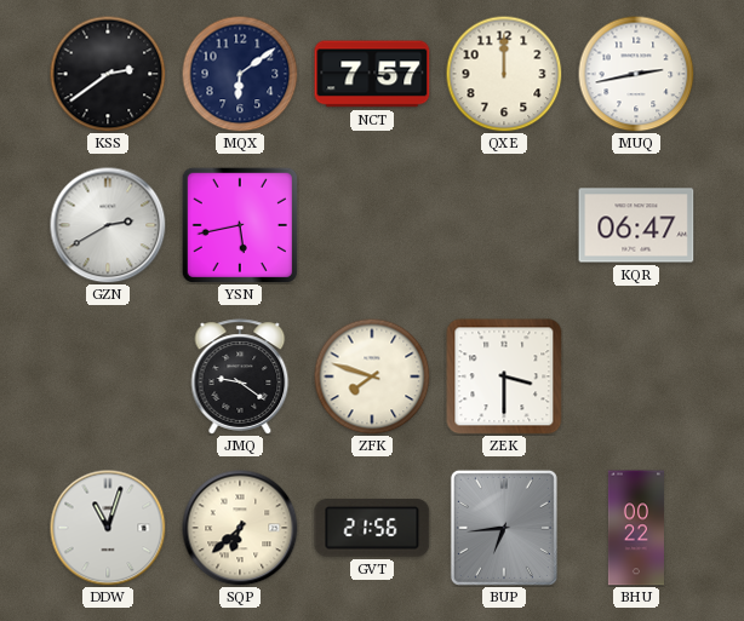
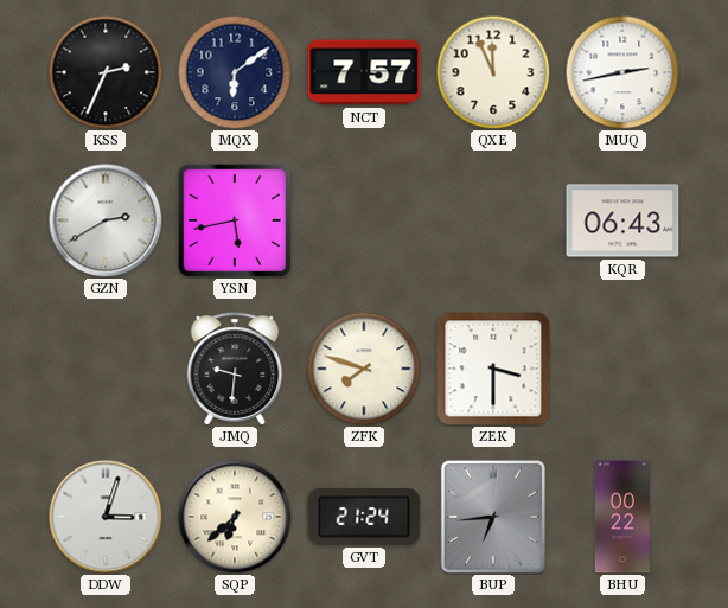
KSS: 2:39 -> 2:34
QXE: 12:00 -> 11:56
KQR: 06:47 -> 06:43
JMQ: 9:21 -> 9:31
DDW: 11:03 -> 3:03
GVT: 21:56 -> 21:24
